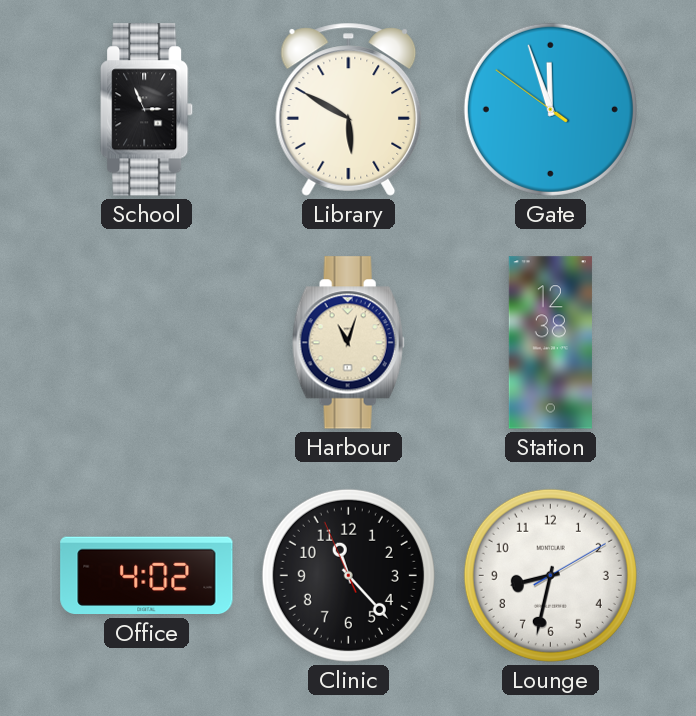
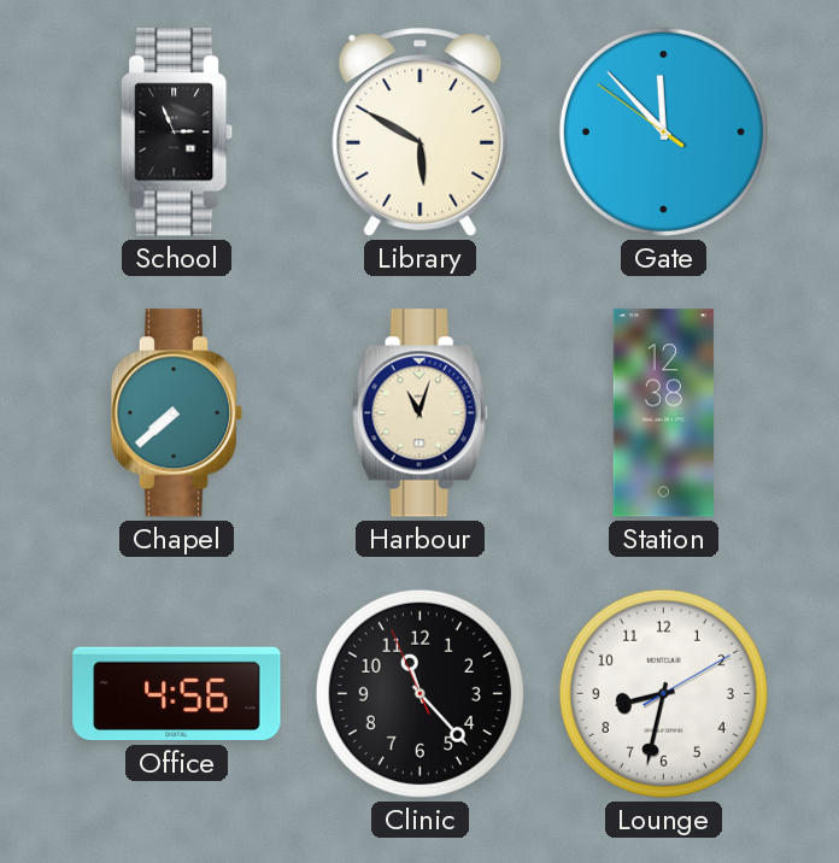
Gate: 11:56 -> 11:52
Chapel: none -> 7:38
Office: 4:02 -> 4:56
